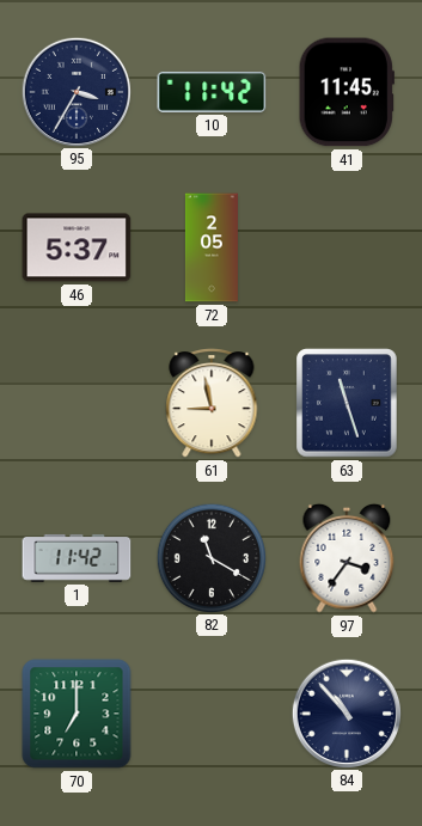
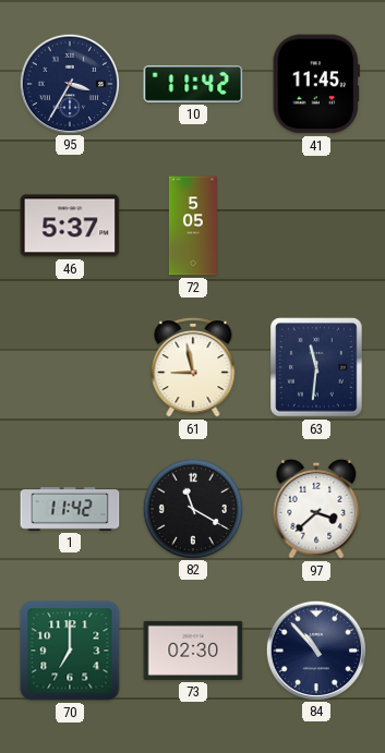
72: 2:05 -> 5:05
63: 11:27 -> 11:31
97: 3:36 -> 3:38
73: none -> 02:30
